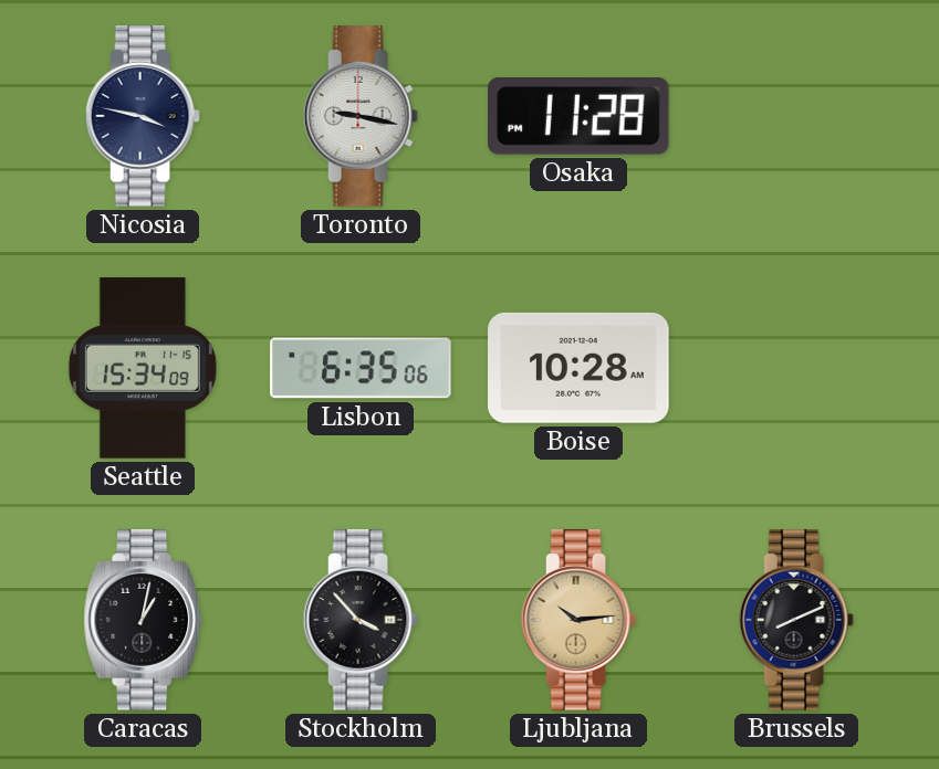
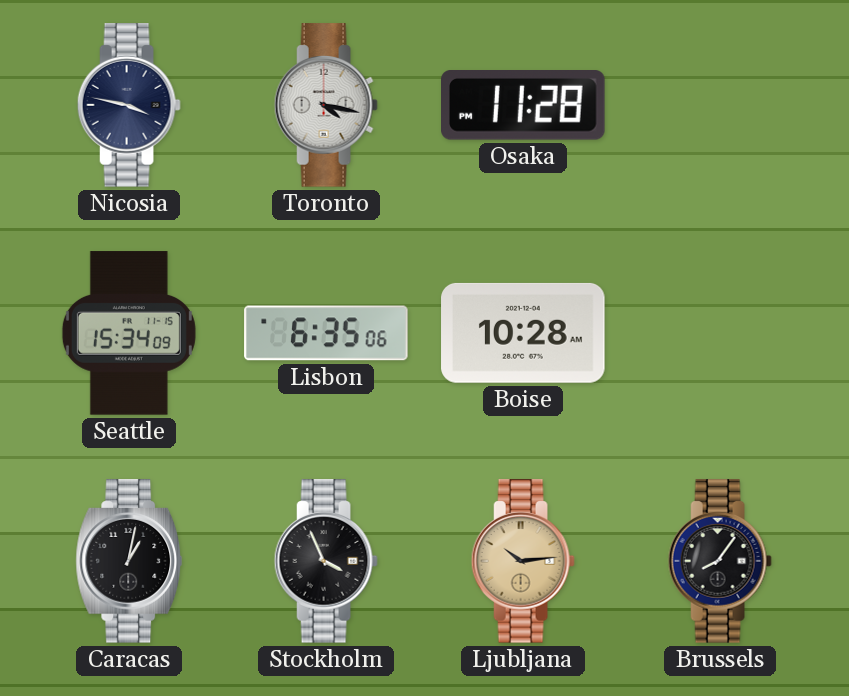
Toronto: 9:17 -> 4:17
Stockholm: 3:53 -> 3:56
Brussels: 8:11 -> 8:06
